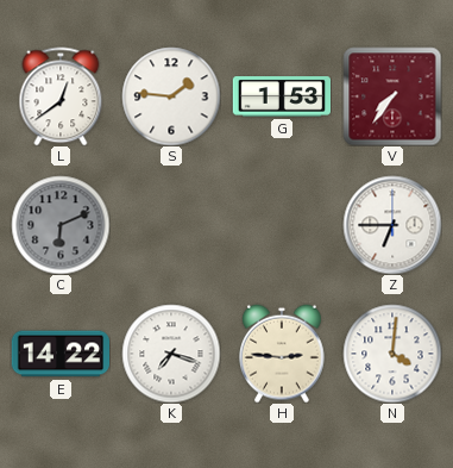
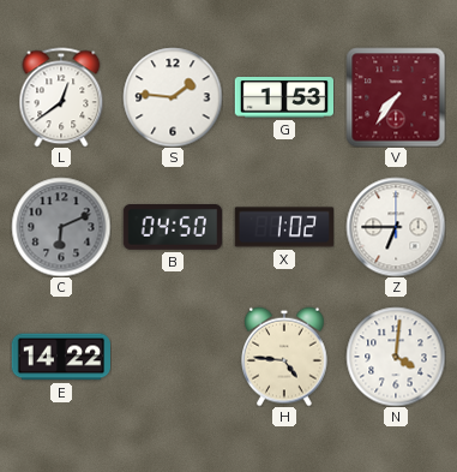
B: none -> 04:50
X: none -> 1:02
K: 7:18 -> none
H: 2:46 -> 4:46
